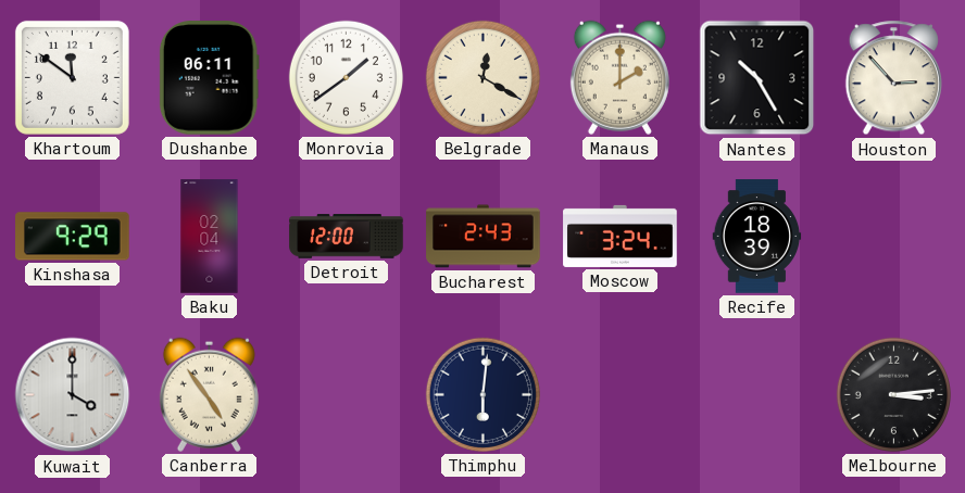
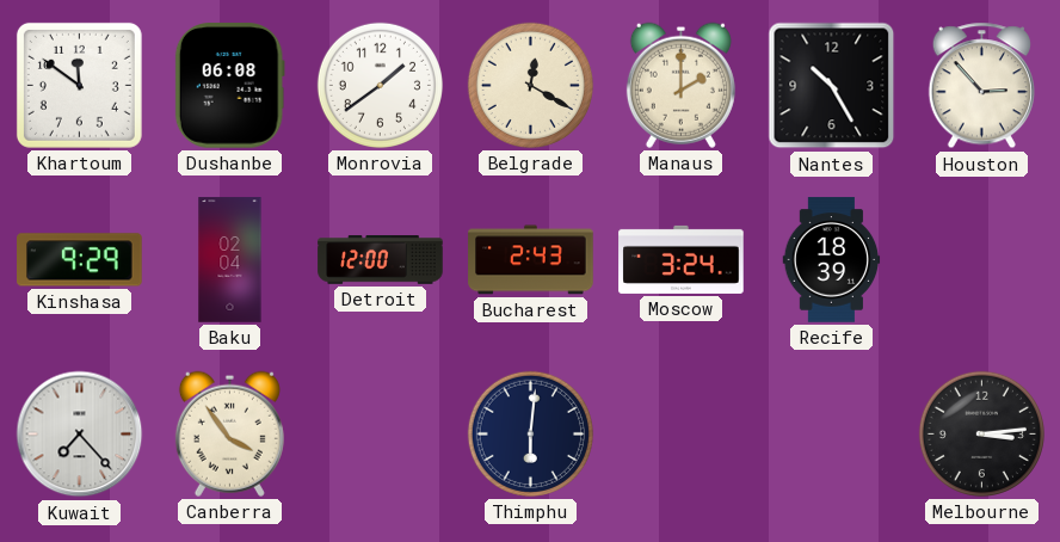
Dushanbe: 06:11 -> 06:08
Kuwait: 4:00 -> 7:23
Canberra: 4:54 -> 3:54
